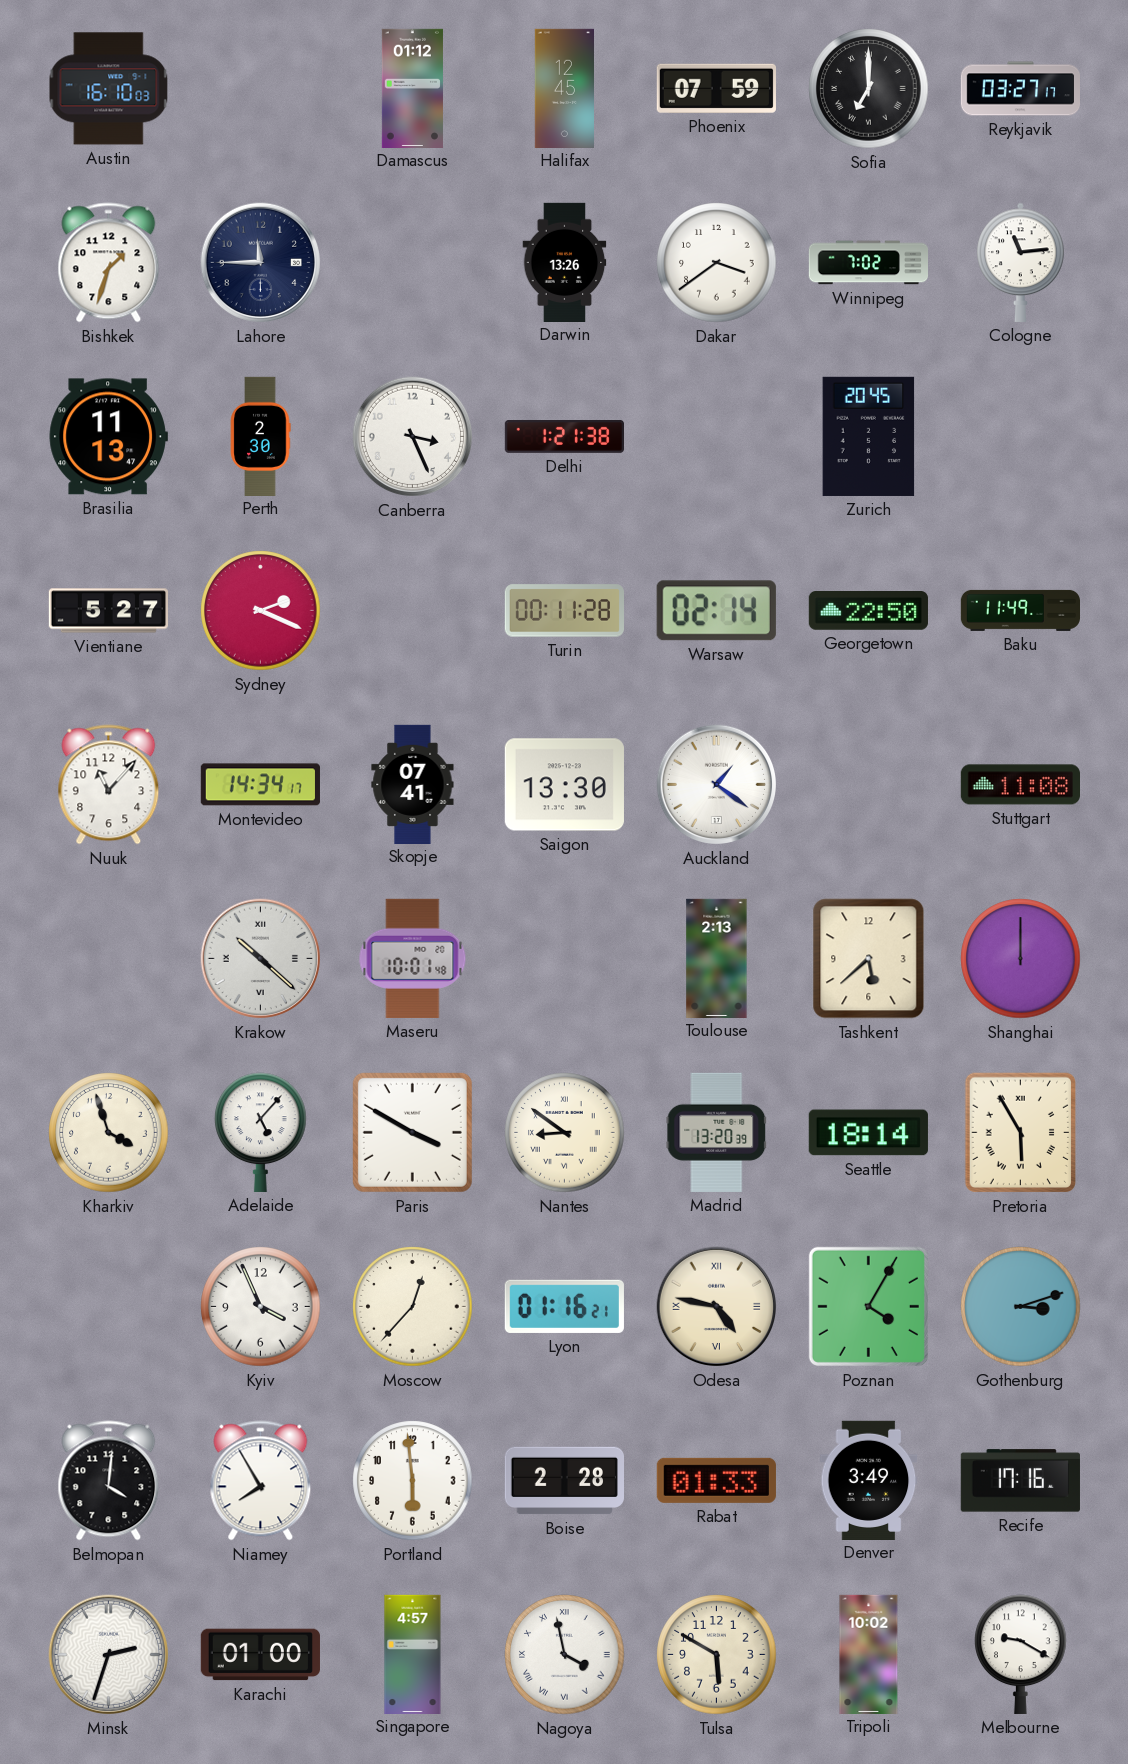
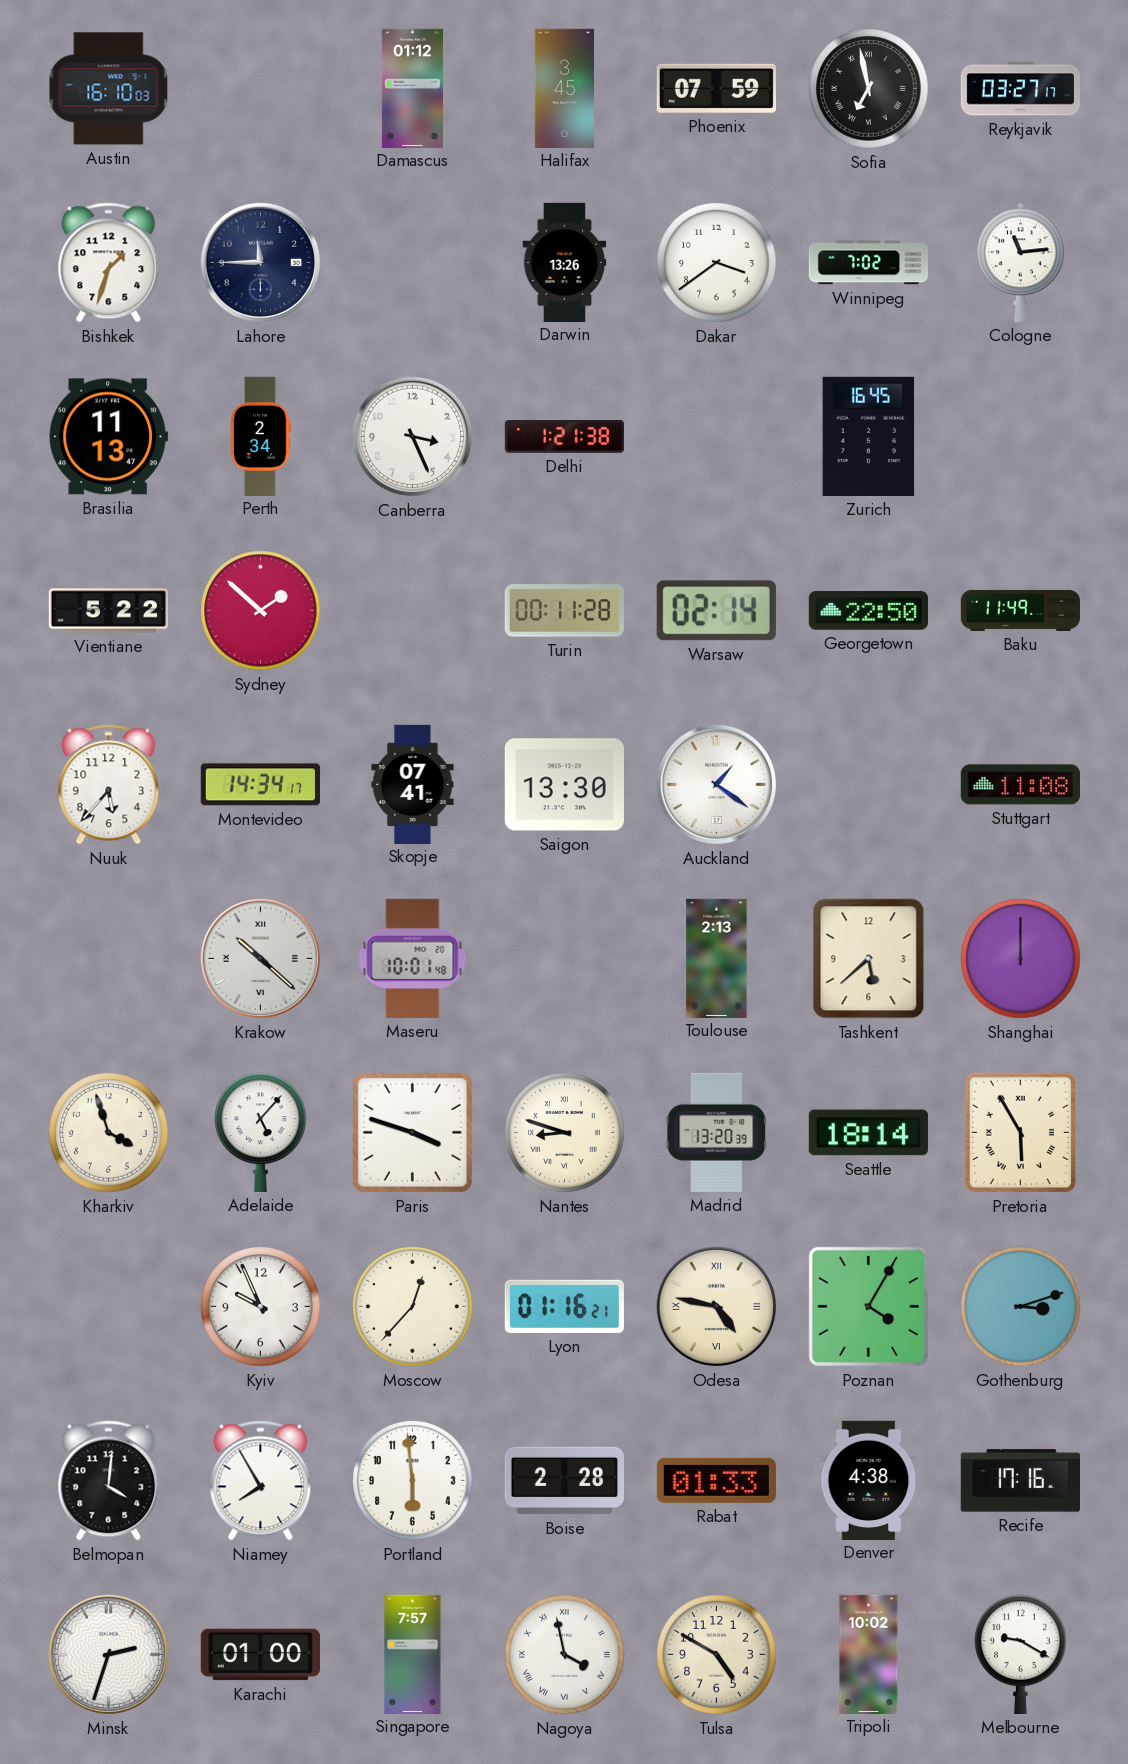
Halifax: 12:45 -> 3:45
Sofia: 7:00 -> 6:58
Perth: 2:30 -> 2:34
Zurich: 20:45 -> 16:45
Vientiane: 5:27 -> 5:22
Sydney: 2:19 -> 1:52
Nuuk: 11:07 -> 5:37
Paris: 3:50 -> 3:48
Nantes: 8:51 -> 8:48
Kyiv: 3:56 -> 9:56
Denver: 3:49 -> 4:38
Singapore: 4:57 -> 7:57
Tulsa: 5:50 -> 4:50
